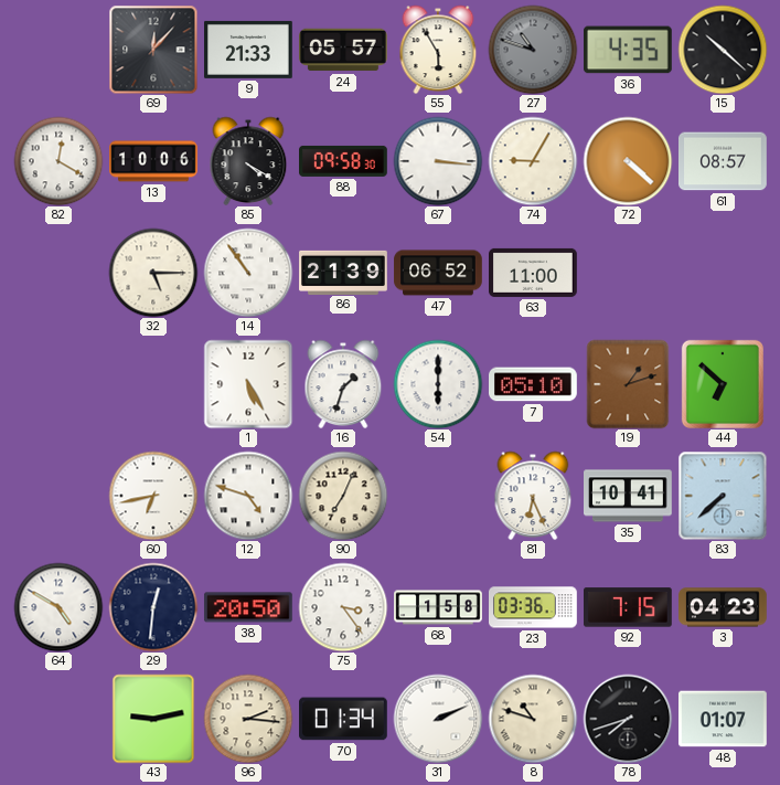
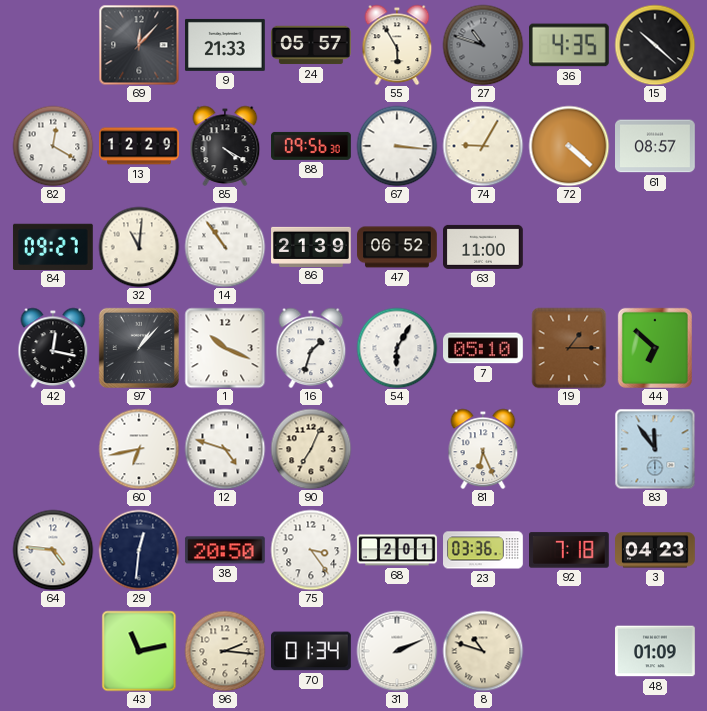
13: 10:06 -> 12:29
88: 09:58 -> 09:56
84: none -> 09:27
32: 5:15 -> 11:01
42: none -> 12:17
97: none -> 1:07
1: 5:25 -> 10:19
54: 6:00 -> 6:05
19: 1:12 -> 1:15
35: 10:41 -> none
83: 7:38 -> 11:54
64: 4:50 -> 4:46
68: 1:58 -> 2:01
92: 7:15 -> 7:18
43: 9:13 -> 11:13
78: 7:42 -> none
48: 01:07 -> 01:09
